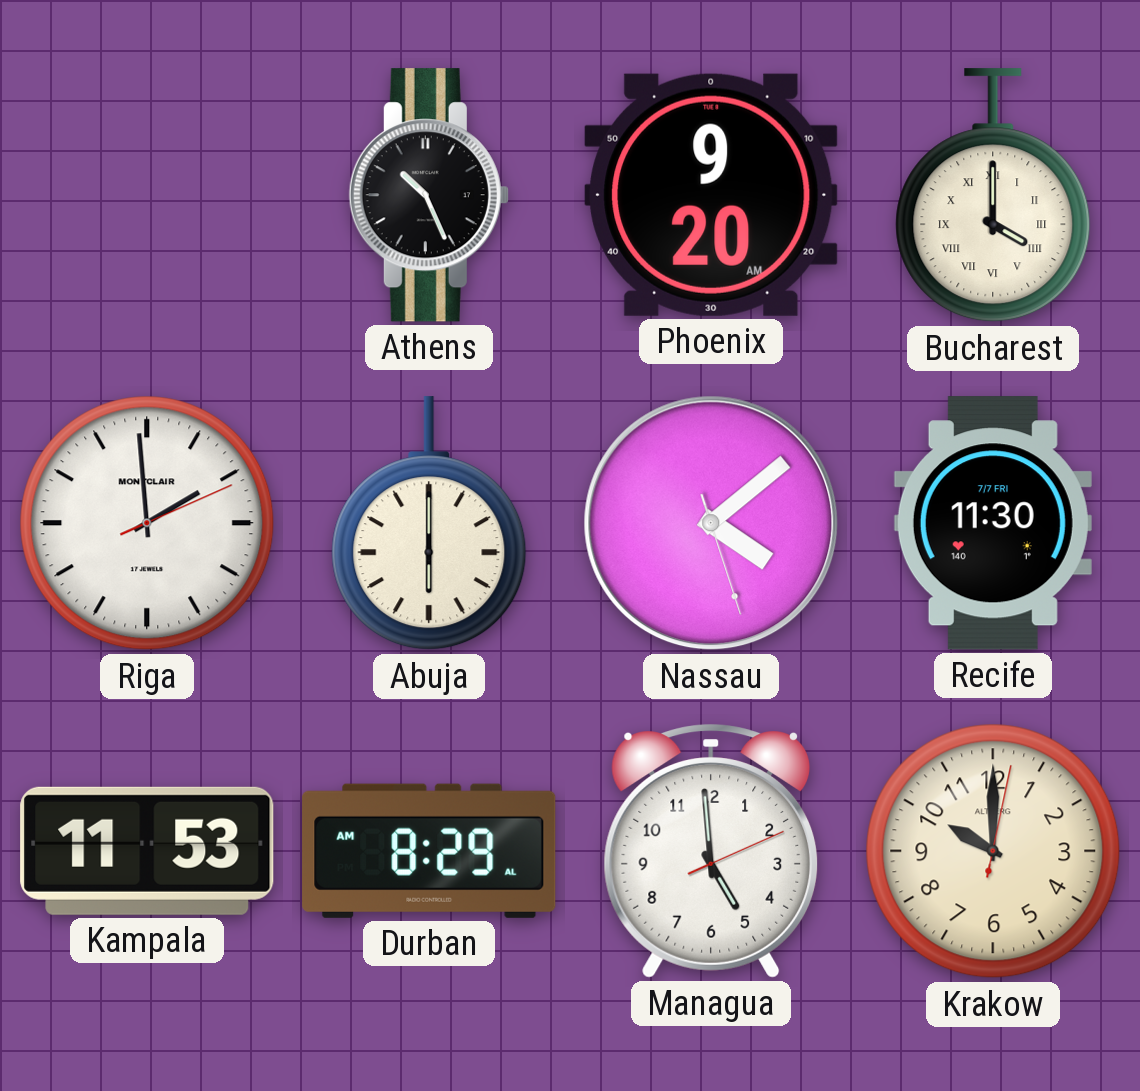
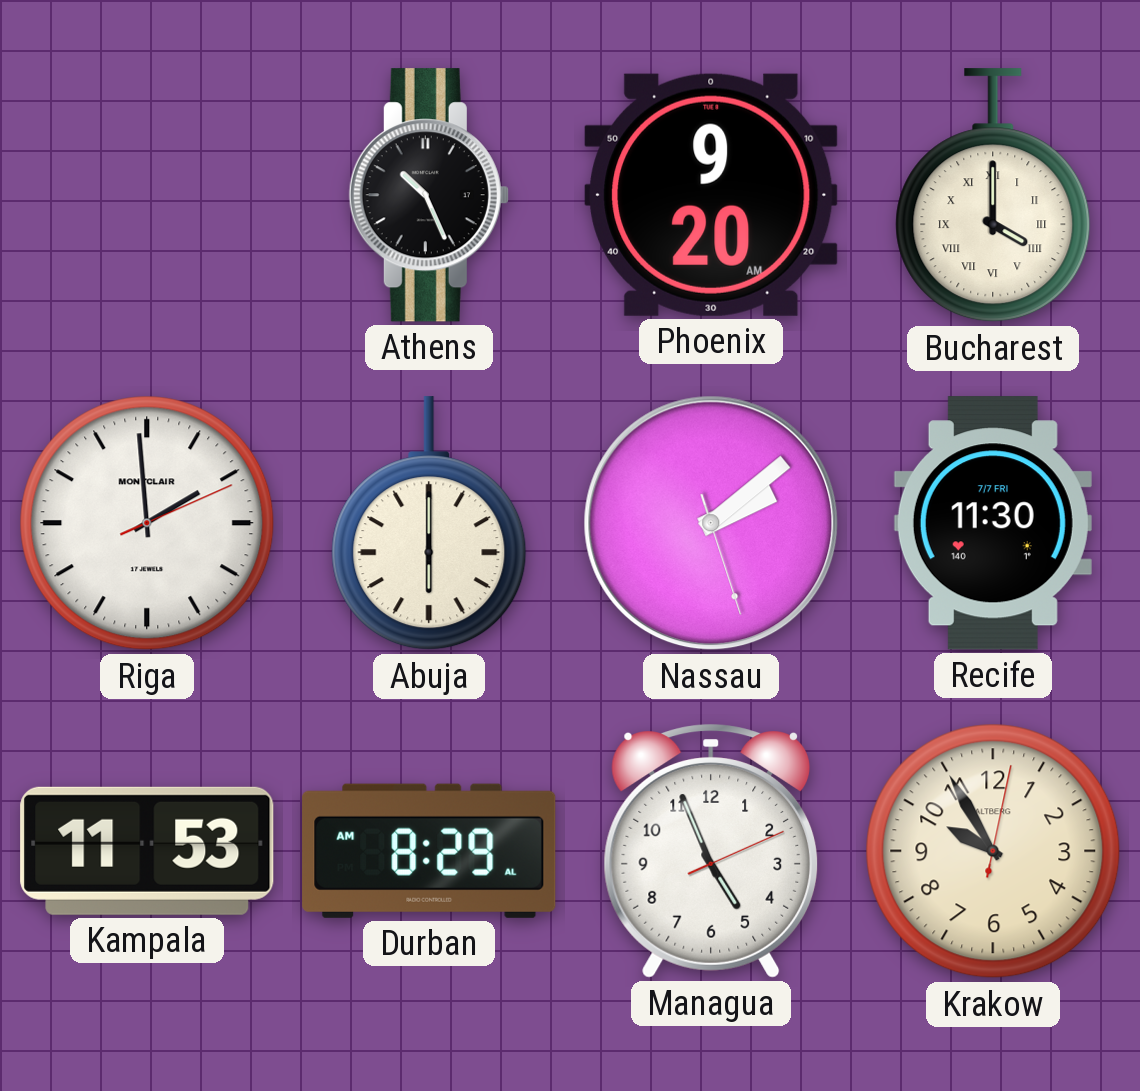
Nassau: 4:08 -> 2:08
Managua: 4:59 -> 4:56
Krakow: 10:00 -> 9:55
